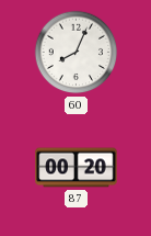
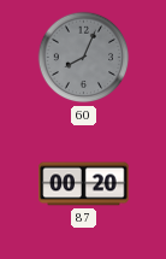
60 dial: white -> grey
